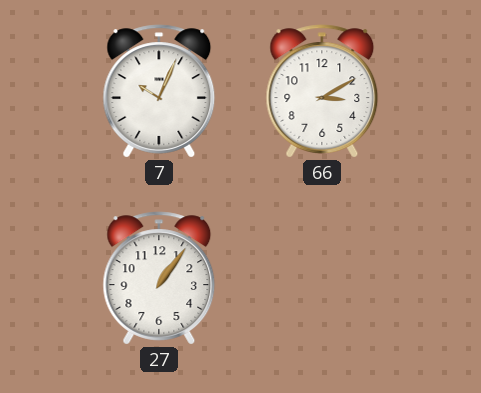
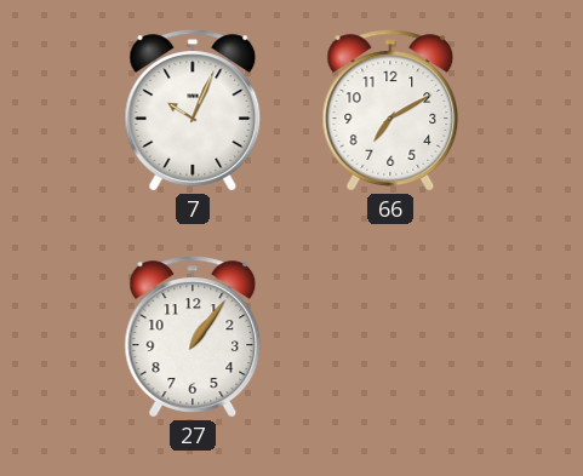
66: 3:10 -> 7:10
